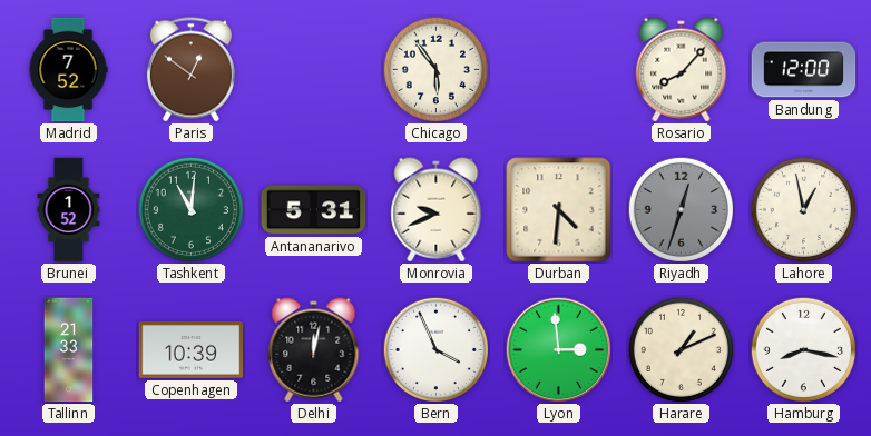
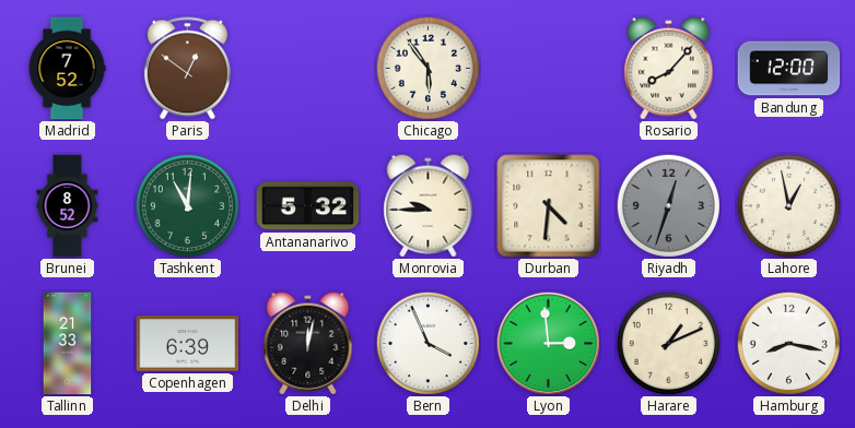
Brunei: 1:52 -> 8:52
Antananarivo: 5:31 -> 5:32
Monrovia: 9:41 -> 9:45
Copenhagen: 10:39 -> 6:39
